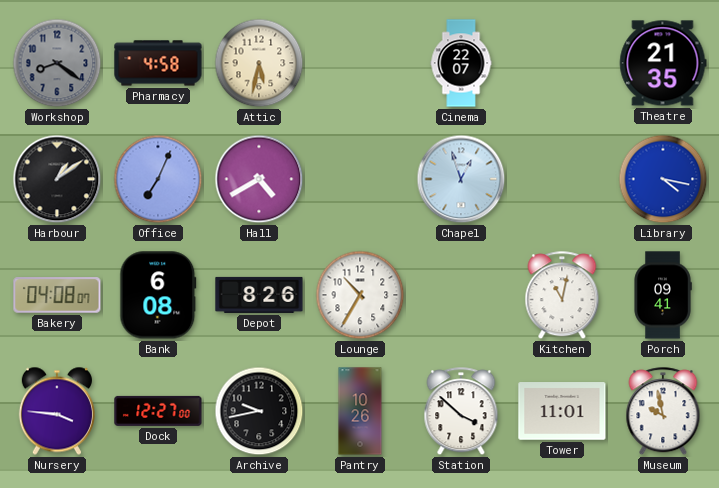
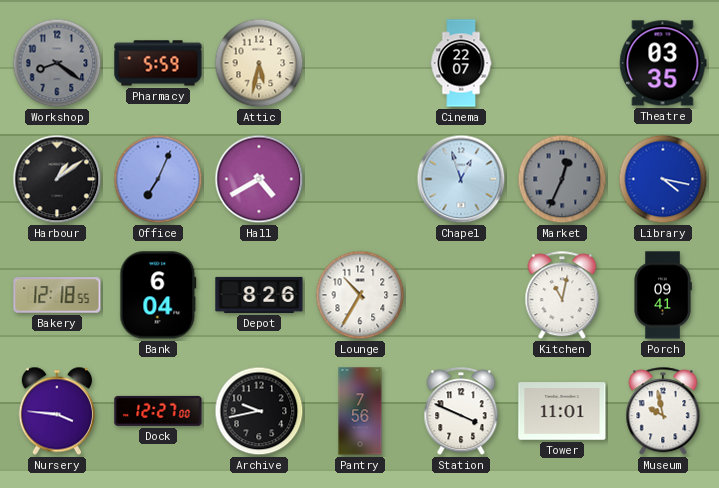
Pharmacy: 4:58 -> 5:59
Theatre: 21:35 -> 03:35
Market: none -> 12:34
Bakery: 04:08 -> 12:18
Bank: 6:08 -> 6:04
Pantry: 10:26 -> 7:56
Station: 3:52 -> 3:49
